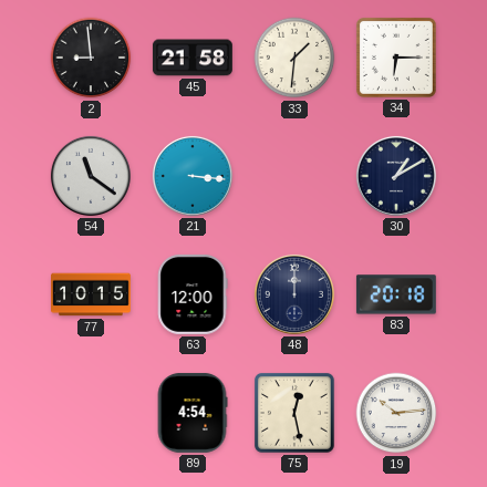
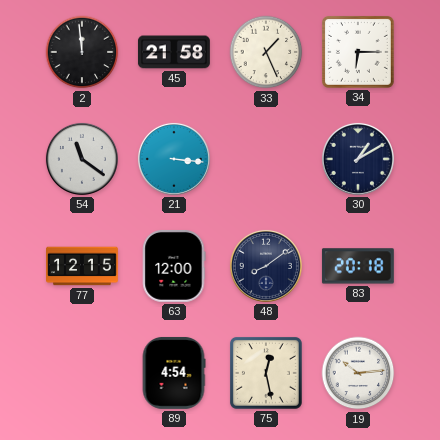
2: 8:59 -> 11:59
33: 1:31 -> 1:26
77: 10:15 -> 12:15
48: 12:00 -> 8:09
